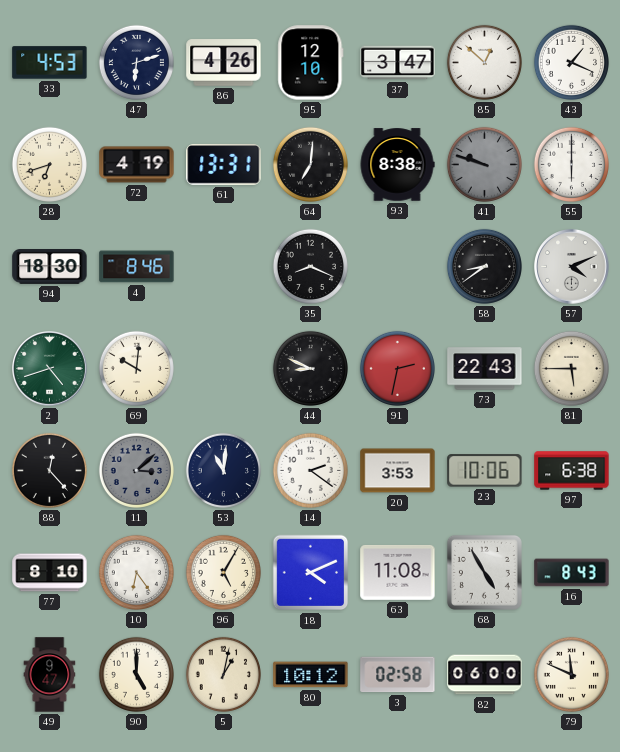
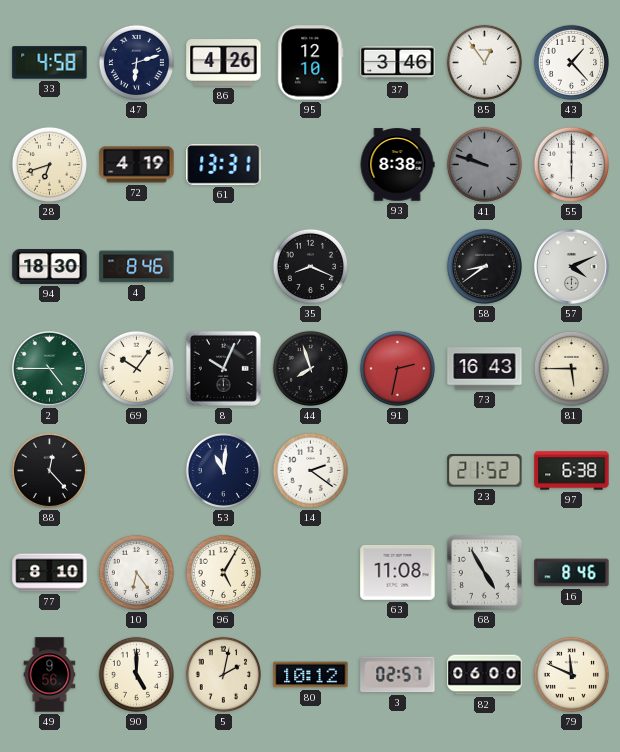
33: 4:53 -> 4:58
37: 3:47 -> 3:46
85: 12:52 -> 12:54
43: 1:19 -> 1:23
64: 7:01 -> none
2: 4:42 -> 4:45
69: 10:01 -> 10:06
8: none -> 10:04
44: 8:49 -> 7:57
73: 22:43 -> 16:43
11: 3:08 -> none
20: 3:53 -> none
23: 10:06 -> 21:52
18: 4:11 -> none
16: 8:43 -> 8:46
49: 9:47 -> 9:56
5: 1:02 -> 2:02
3: 02:58 -> 02:57
